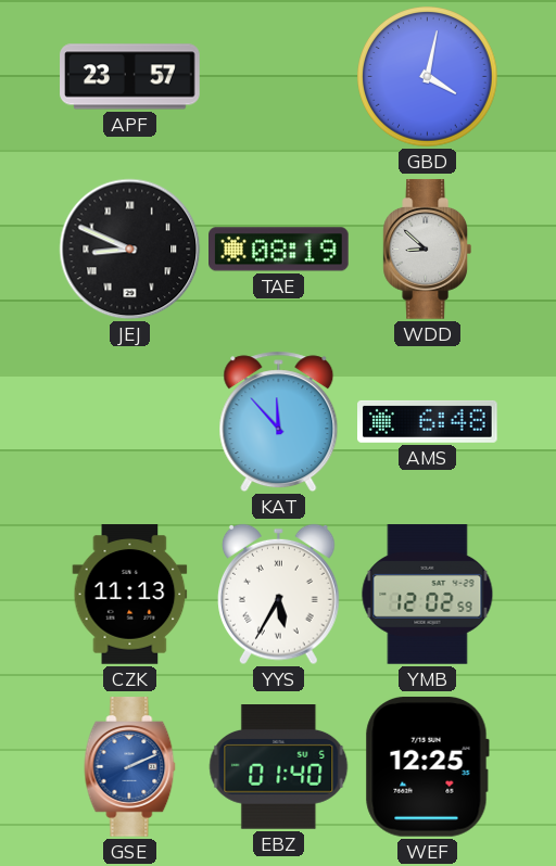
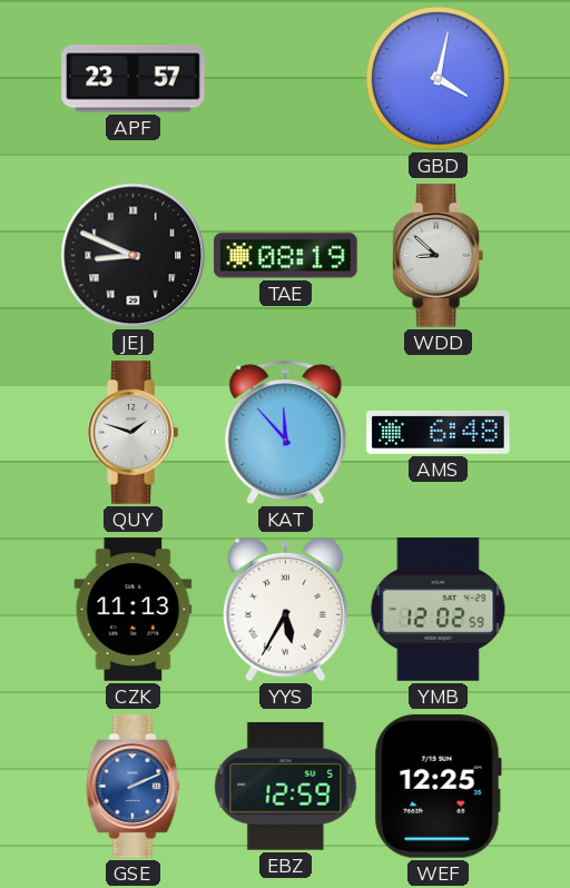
QUY: none -> 1:48
EBZ: 01:40 -> 12:59
